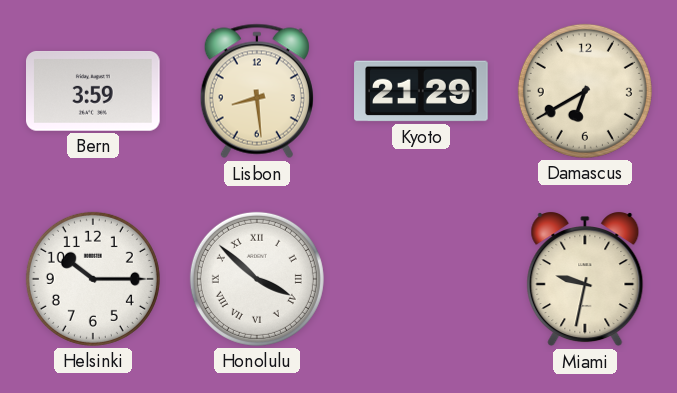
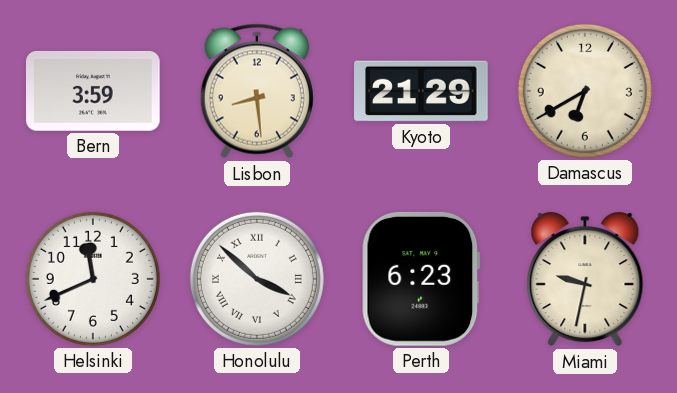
Helsinki: 10:15 -> 11:41
Perth: none -> 6:23
